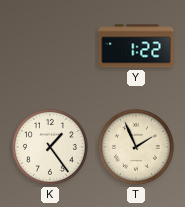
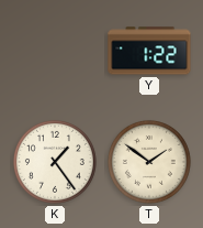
T: 1:56 -> 1:51
